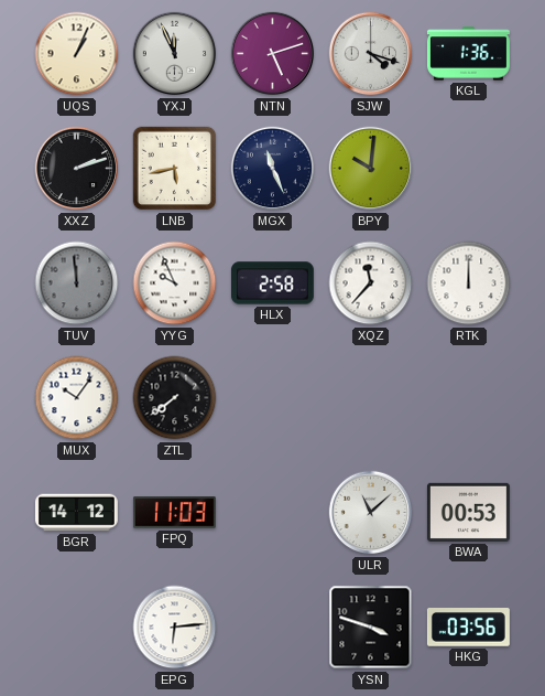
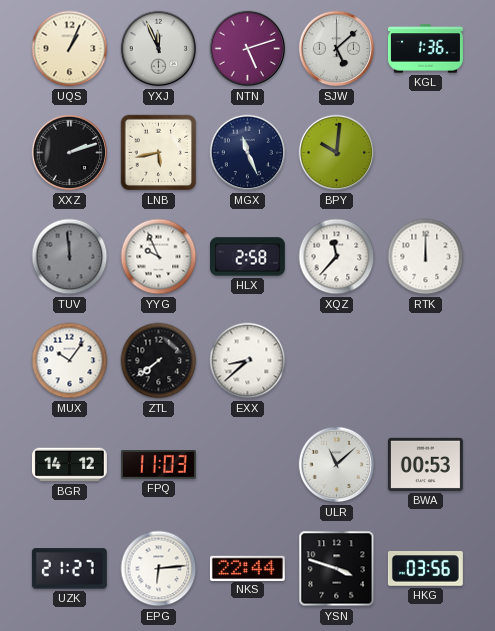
SJW: 4:18 -> 5:08
EXX: none -> 8:38
UZK: none -> 21:27
NKS: none -> 22:44
